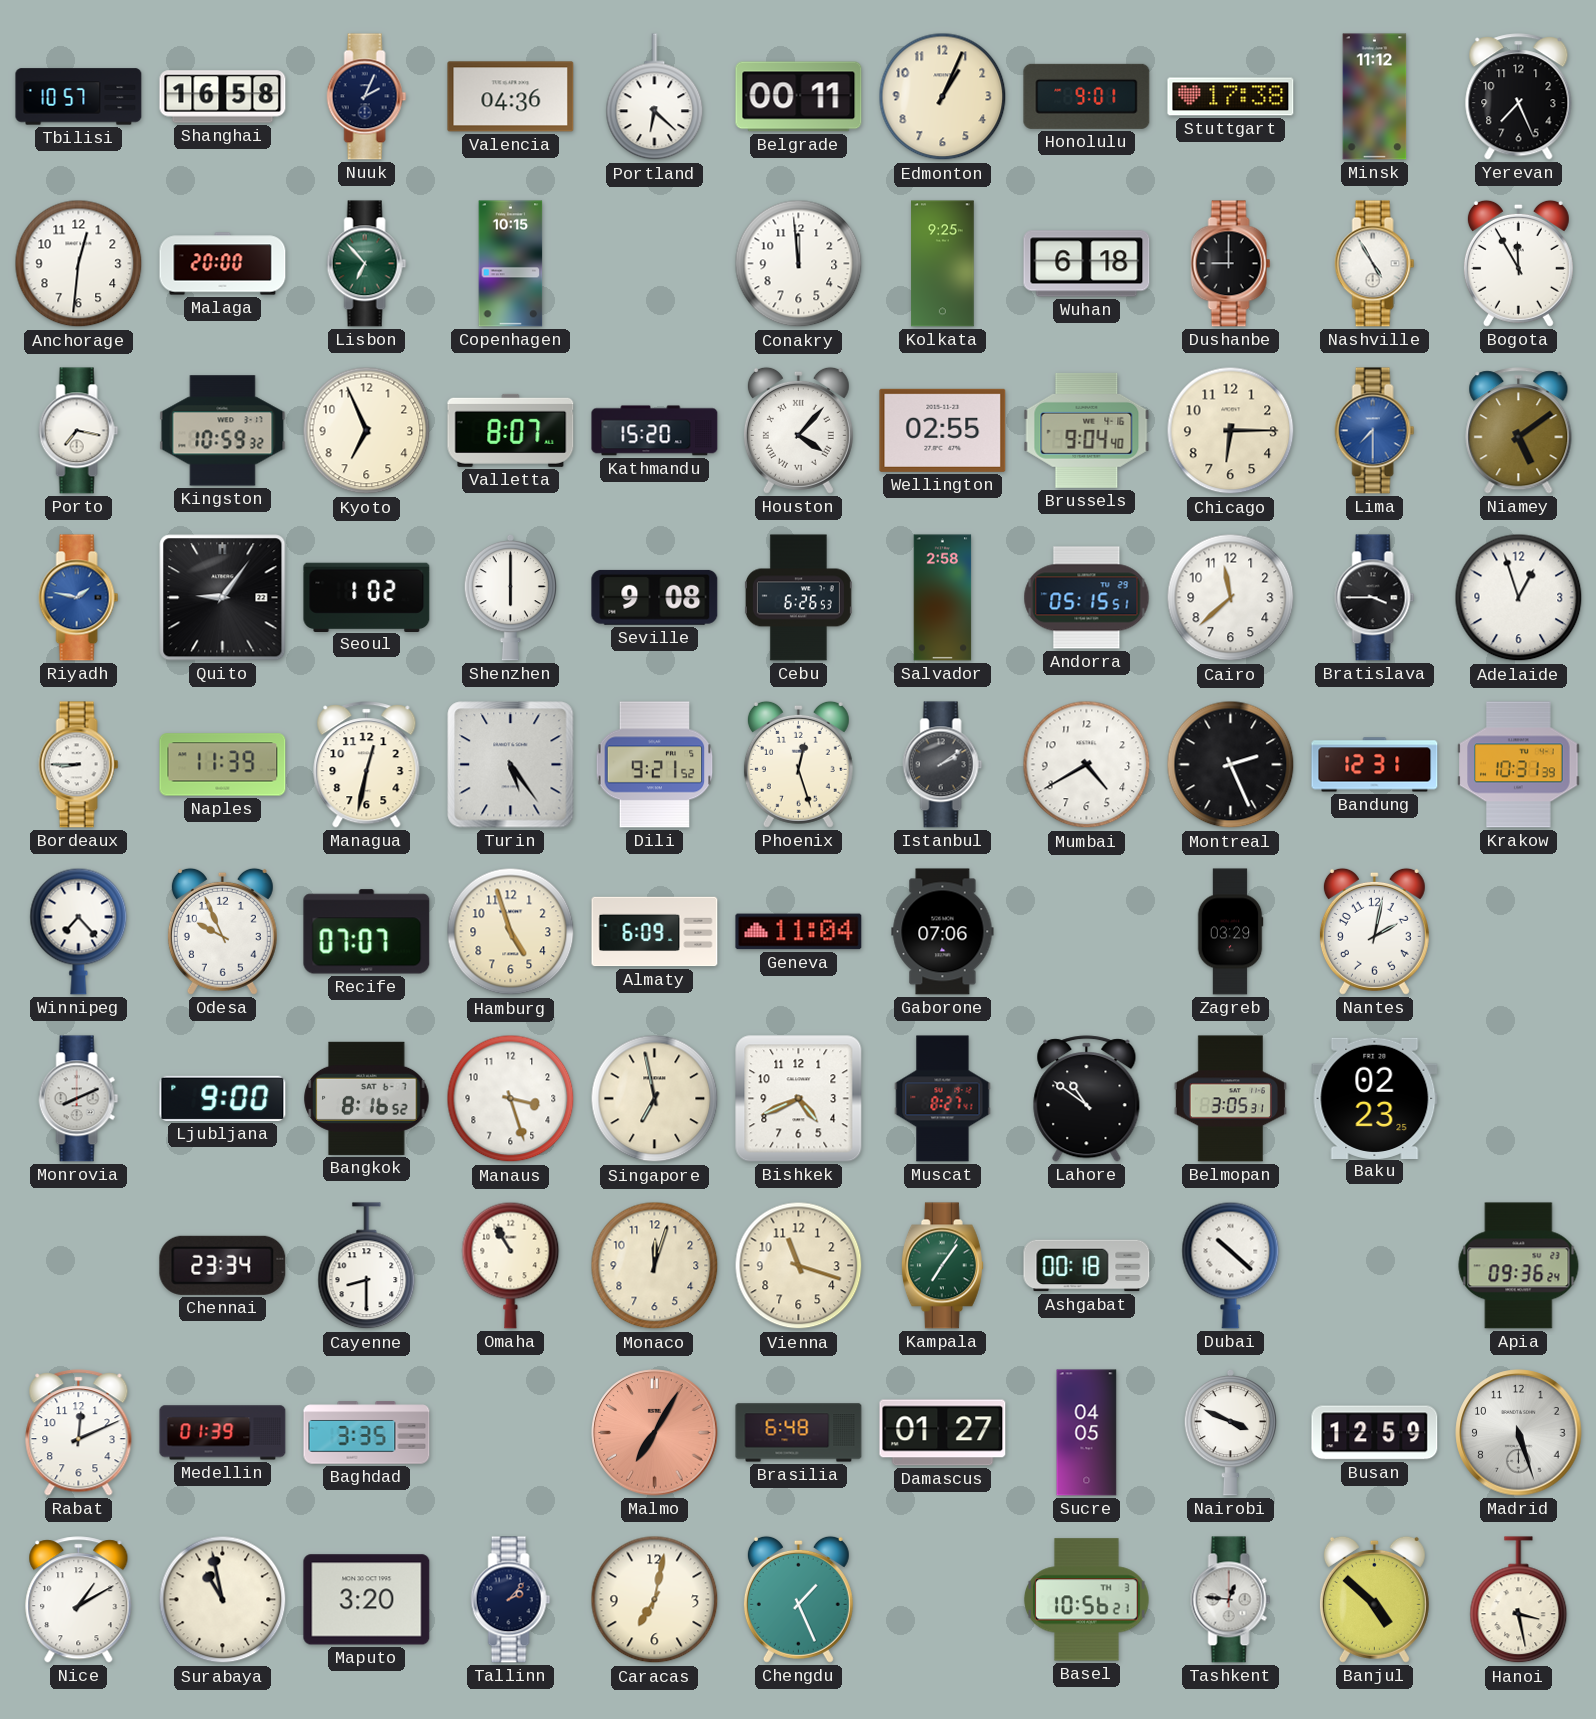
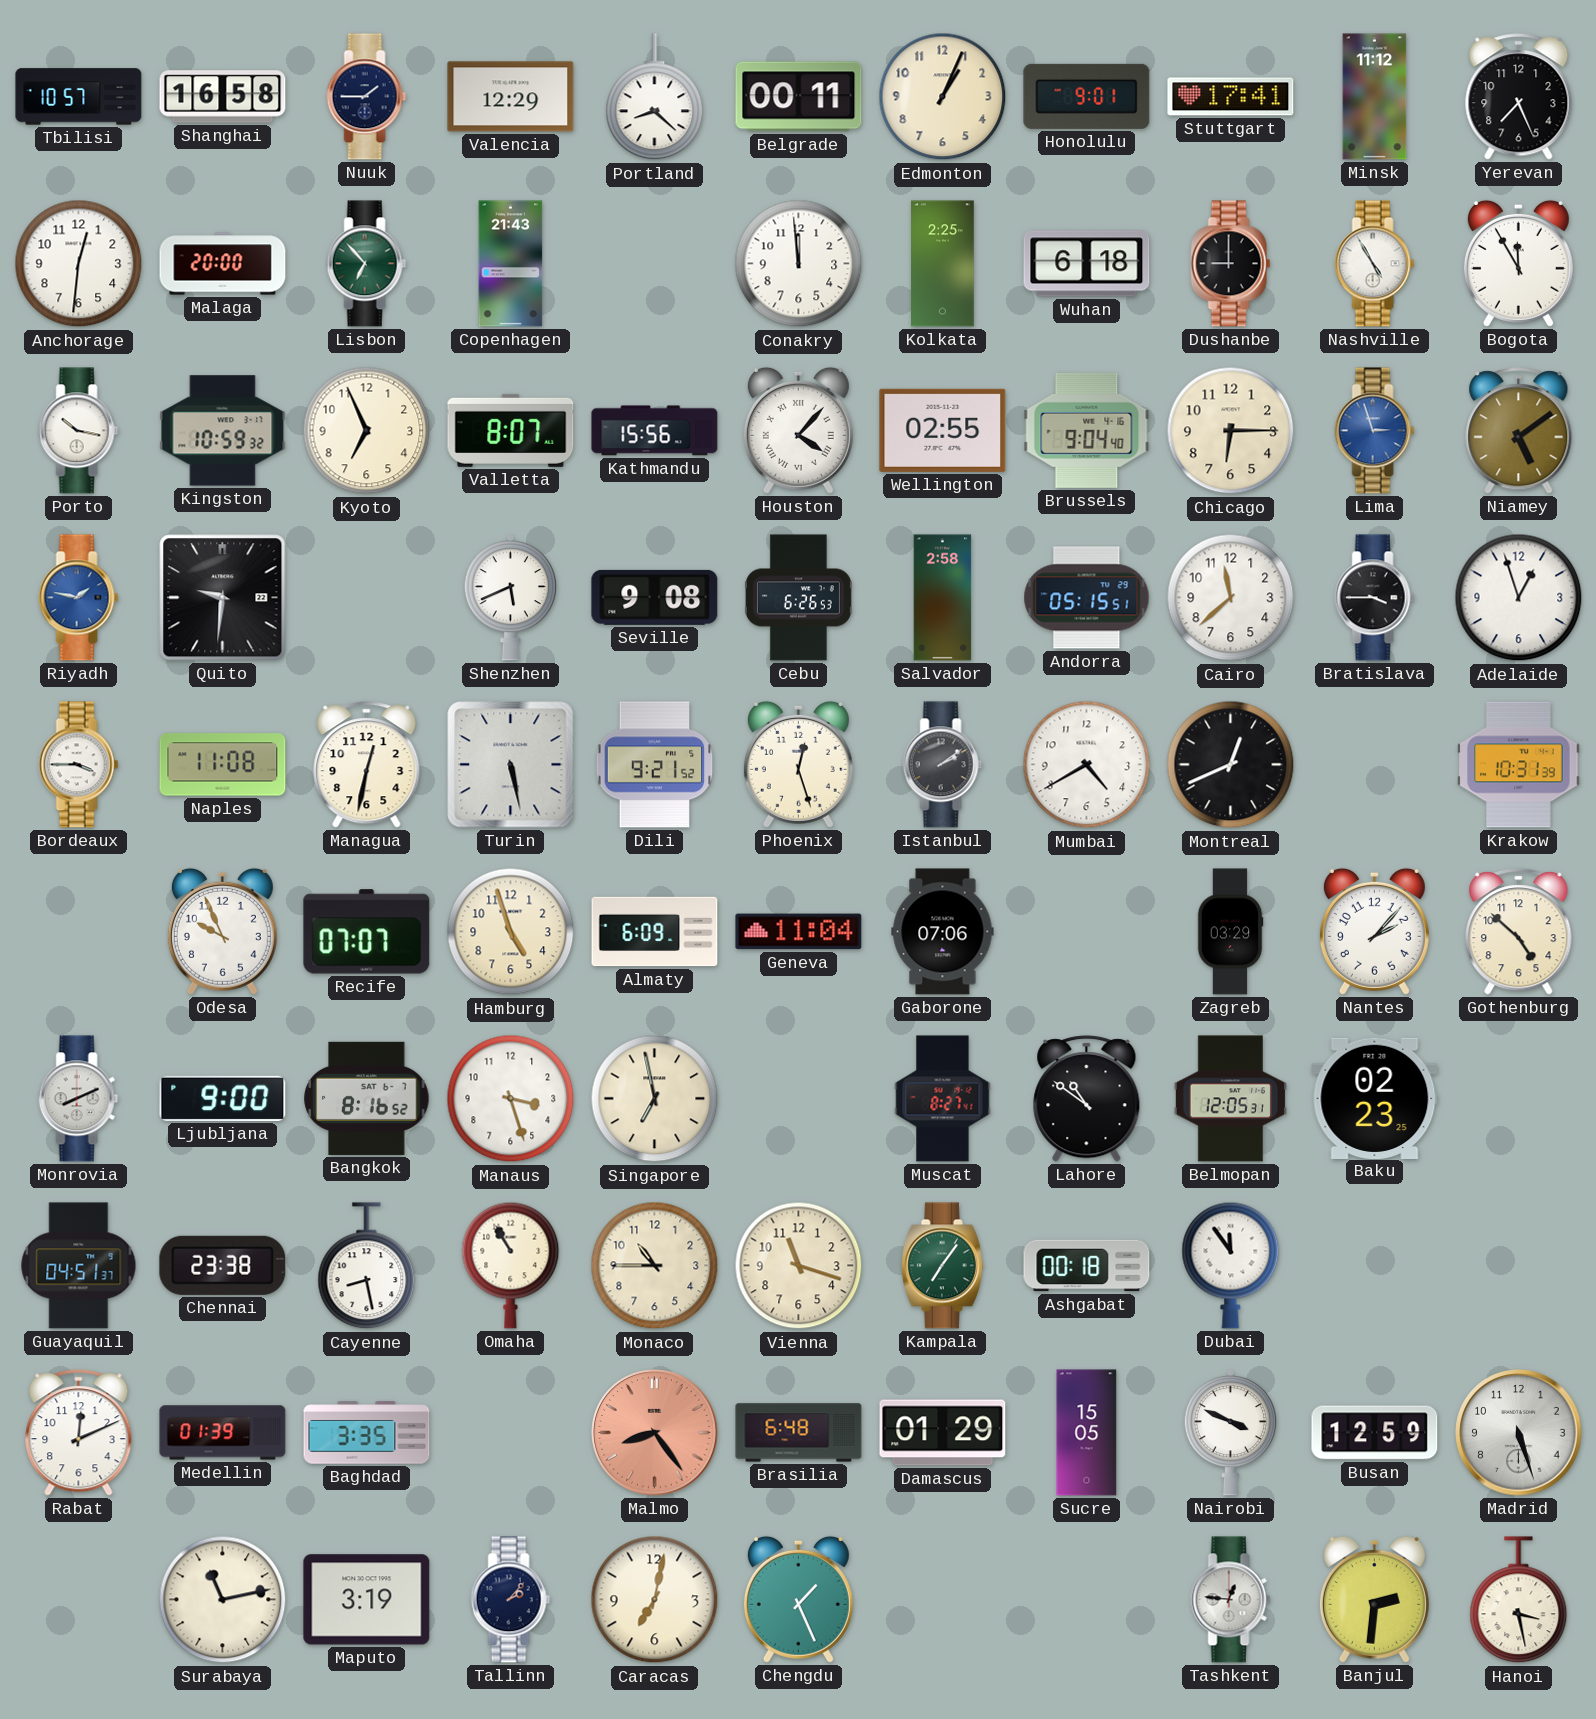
Nuuk: 2:04 -> 1:45
Valencia: 04:36 -> 12:29
Portland: 6:22 -> 8:22
Stuttgart: 17:38 -> 17:41
Copenhagen: 10:15 -> 21:43
Kolkata: 9:25 -> 2:25
Porto: 7:17 -> 10:17
Kathmandu: 15:20 -> 15:56
Lima: 7:30 -> 2:57
Quito: 9:06 -> 9:31
Seoul: 1:02 -> none
Shenzhen: 6:00 -> 5:41
Bordeaux: 8:45 -> 3:45
Naples: 11:39 -> 11:08
Turin: 5:24 -> 5:28
Montreal: 2:26 -> 12:41
Bandung: 12:31 -> none
Winnipeg: 7:23 -> none
Nantes: 2:02 -> 2:07
Gothenburg: none -> 4:52
Bishkek: 4:41 -> none
Belmopan: 3:05 -> 12:05
Guayaquil: none -> 04:51
Chennai: 23:34 -> 23:38
Cayenne: 8:30 -> 8:28
Monaco: 12:03 -> 10:45
Dubai: 10:22 -> 11:54
Apia: 09:36 -> none
Malmo: 7:05 -> 8:24
Damascus: 01:27 -> 01:29
Sucre: 04:05 -> 15:05
Nice: 1:10 -> none
Surabaya: 10:58 -> 11:13
Maputo: 3:20 -> 3:19
Basel: 10:56 -> none
Banjul: 4:52 -> 2:31
